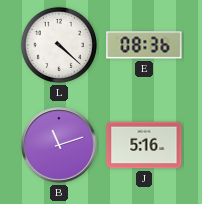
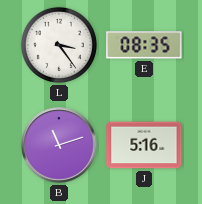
L: 4:22 -> 3:24
E: 08:36 -> 08:35
